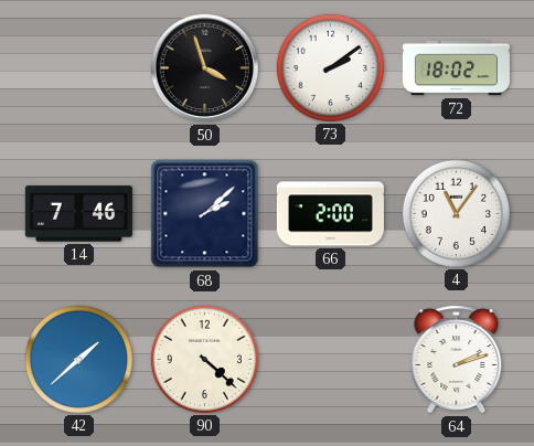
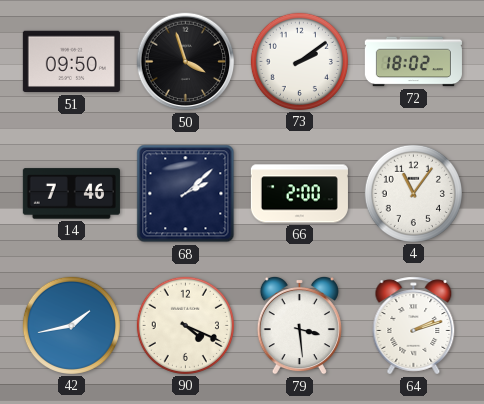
51: none -> 09:50
42: 1:38 -> 1:43
90: 4:22 -> 4:19
79: none -> 3:29
